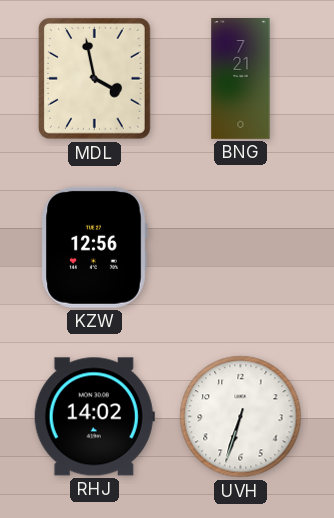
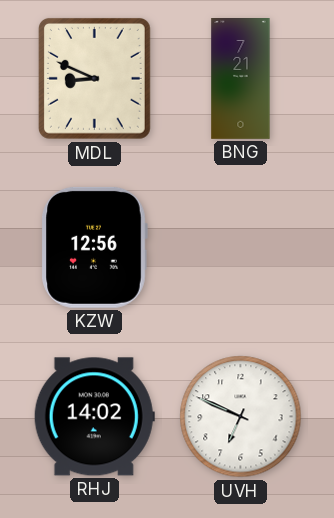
MDL: 3:58 -> 8:49
UVH: 6:33 -> 6:49
